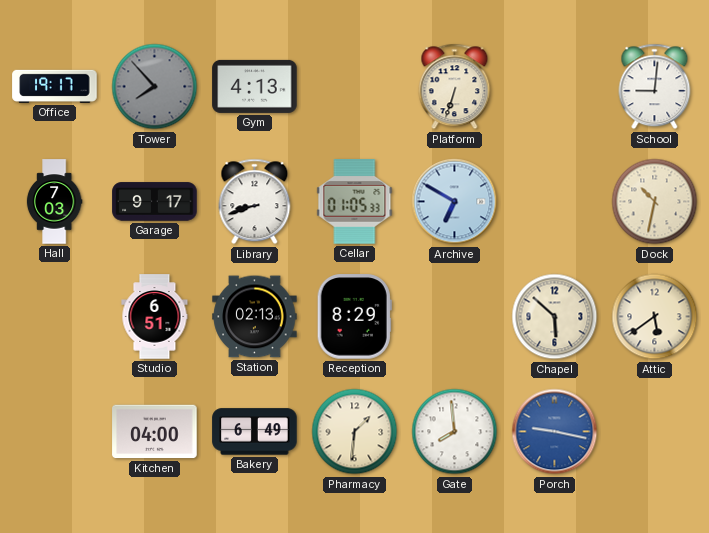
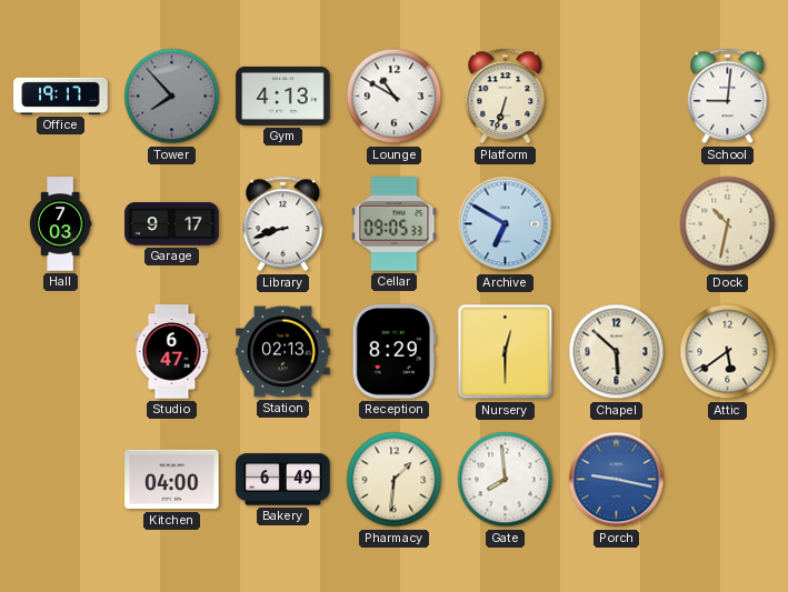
Lounge: none -> 10:50
Cellar: 01:05 -> 09:05
Studio: 6:51 -> 6:47
Nursery: none -> 12:30
